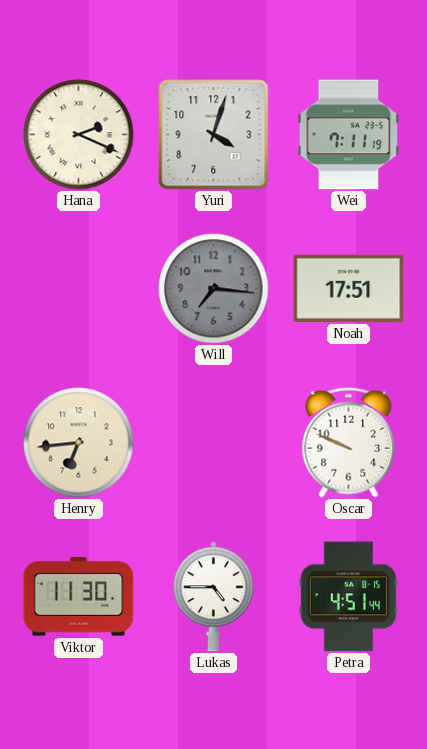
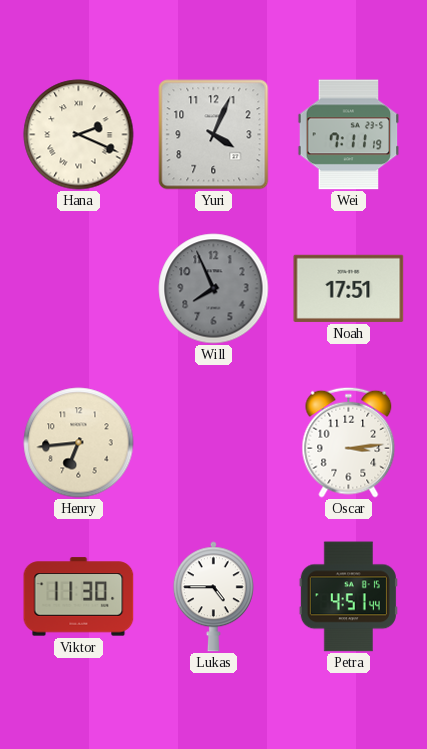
Yuri: 4:03 -> 4:04
Will: 7:16 -> 7:56
Oscar: 9:49 -> 3:14
